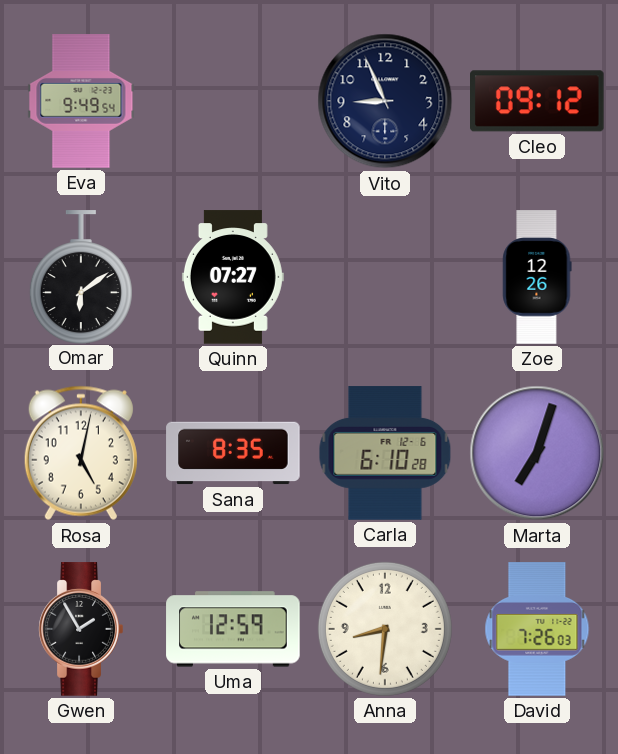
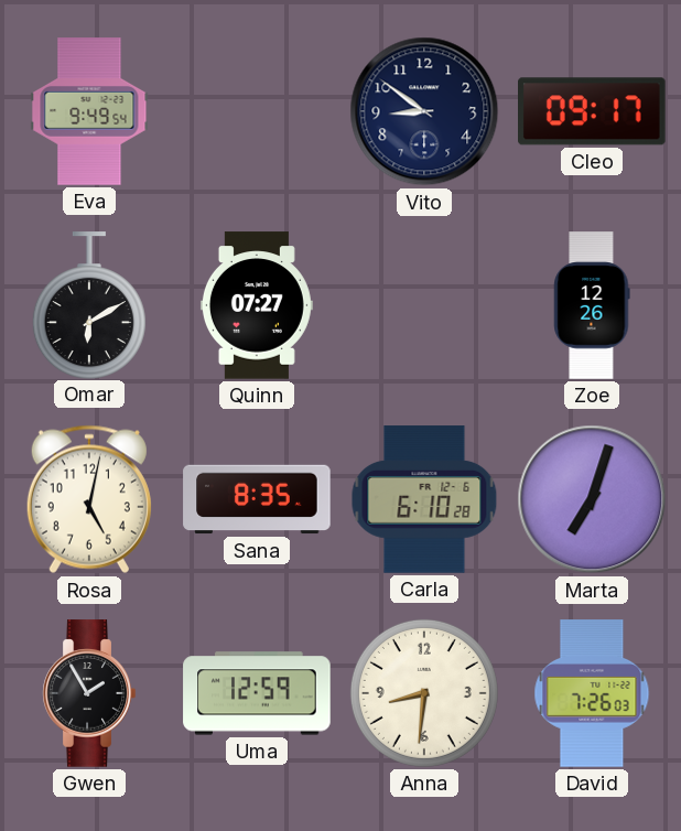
Vito: 8:56 -> 8:51
Cleo: 09:12 -> 09:17
Omar: 6:09 -> 6:10
